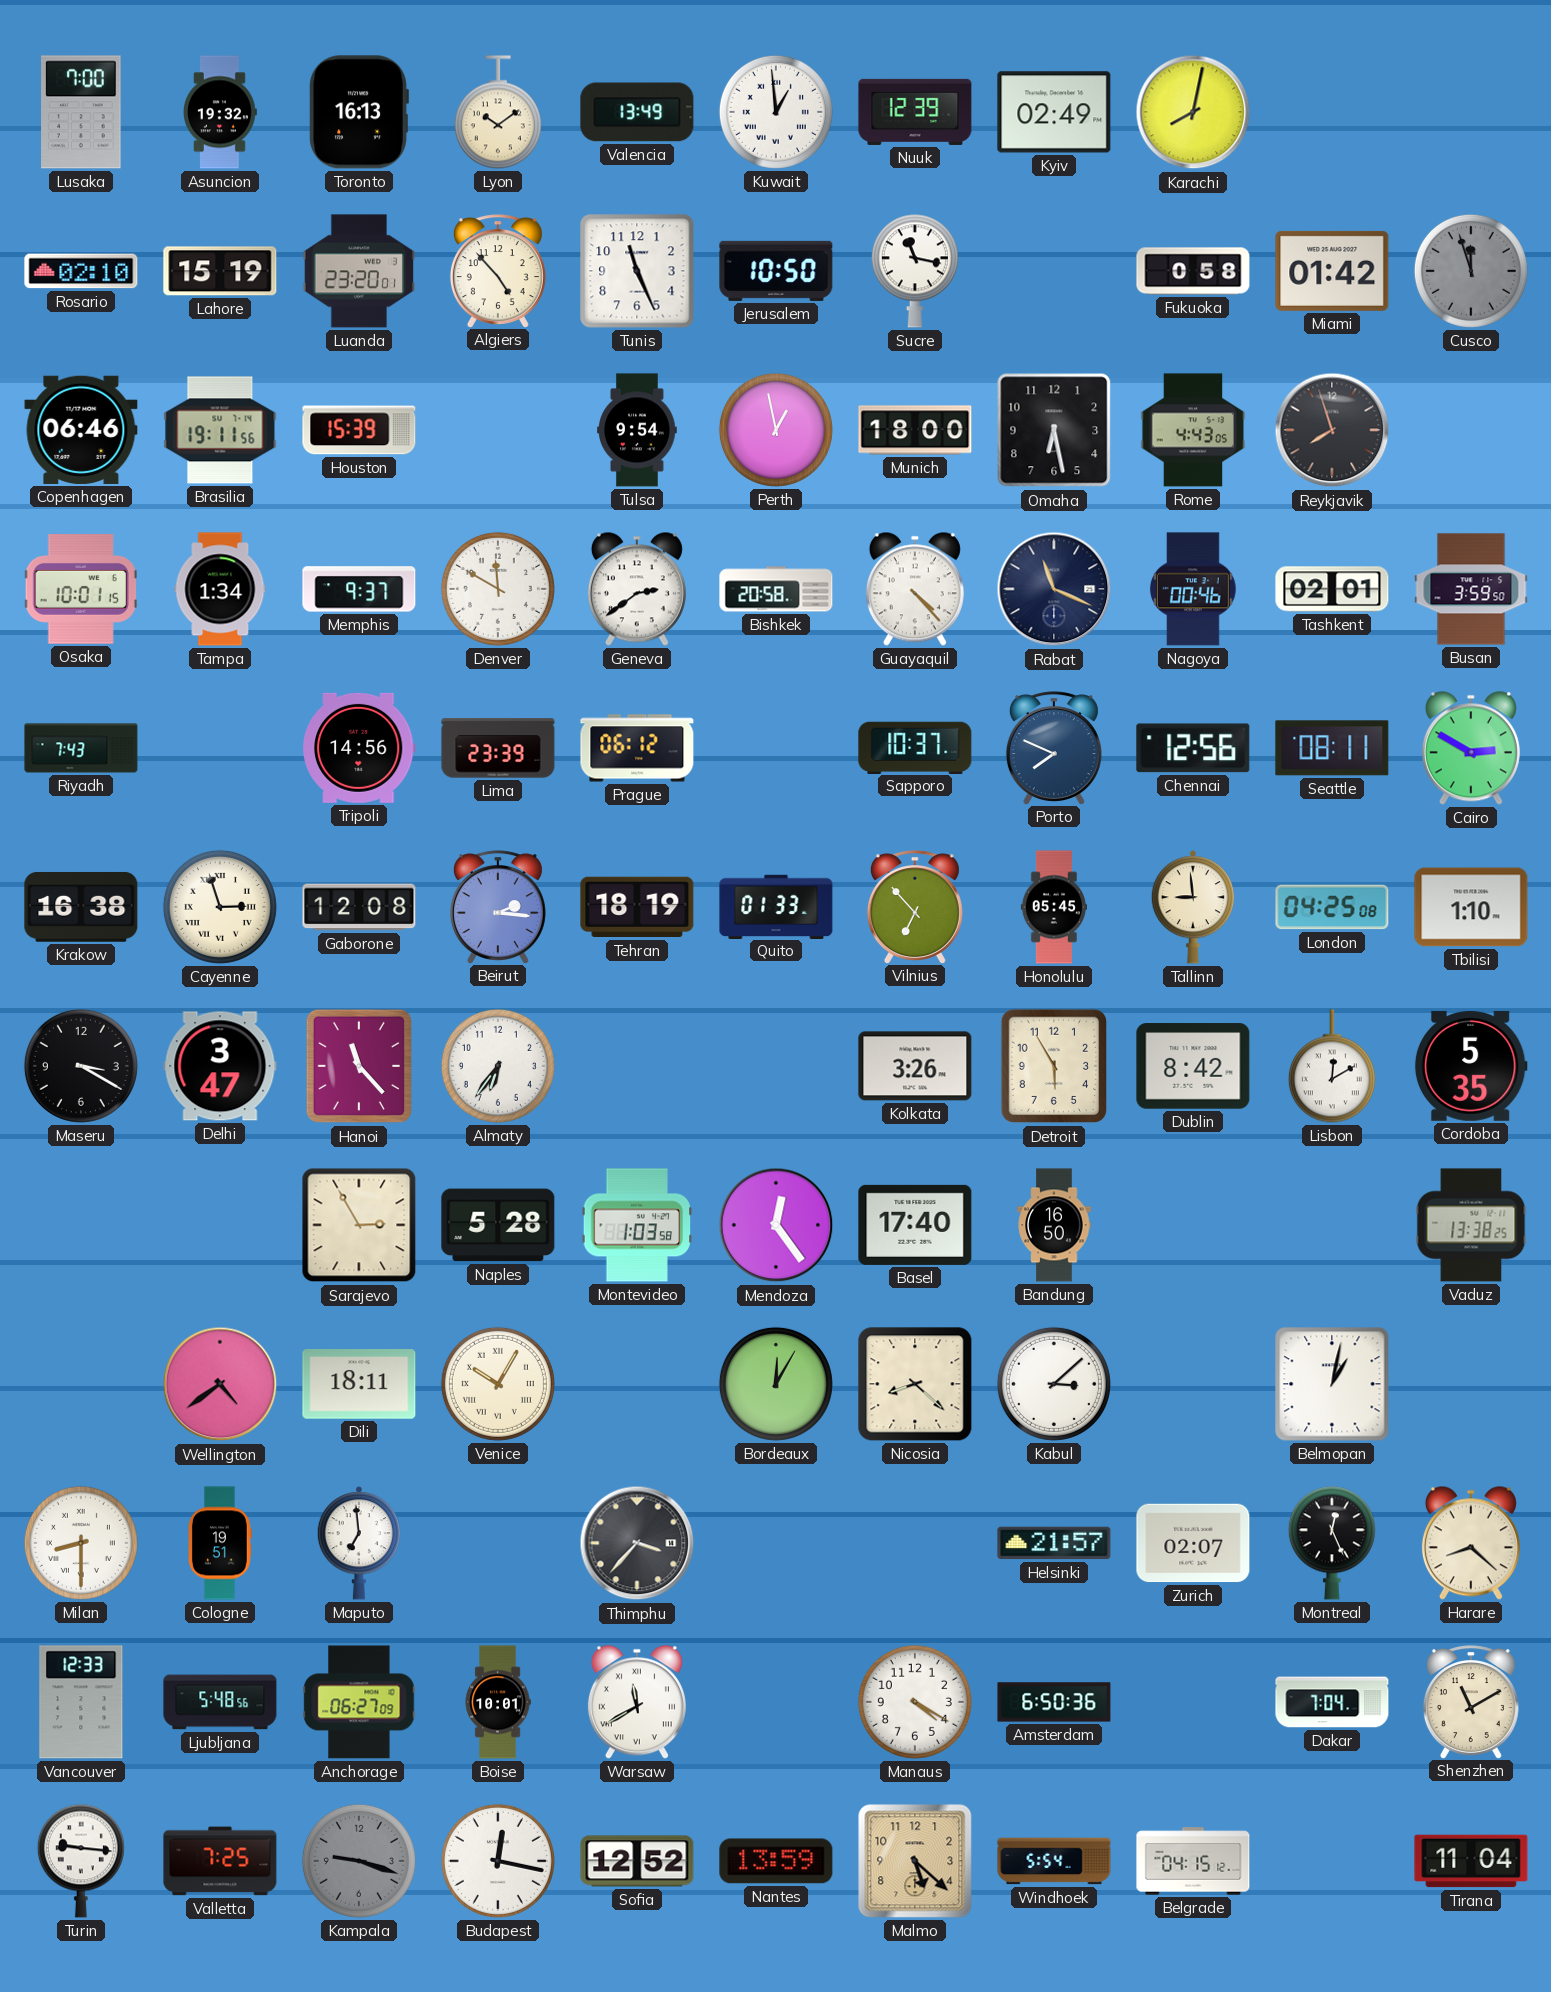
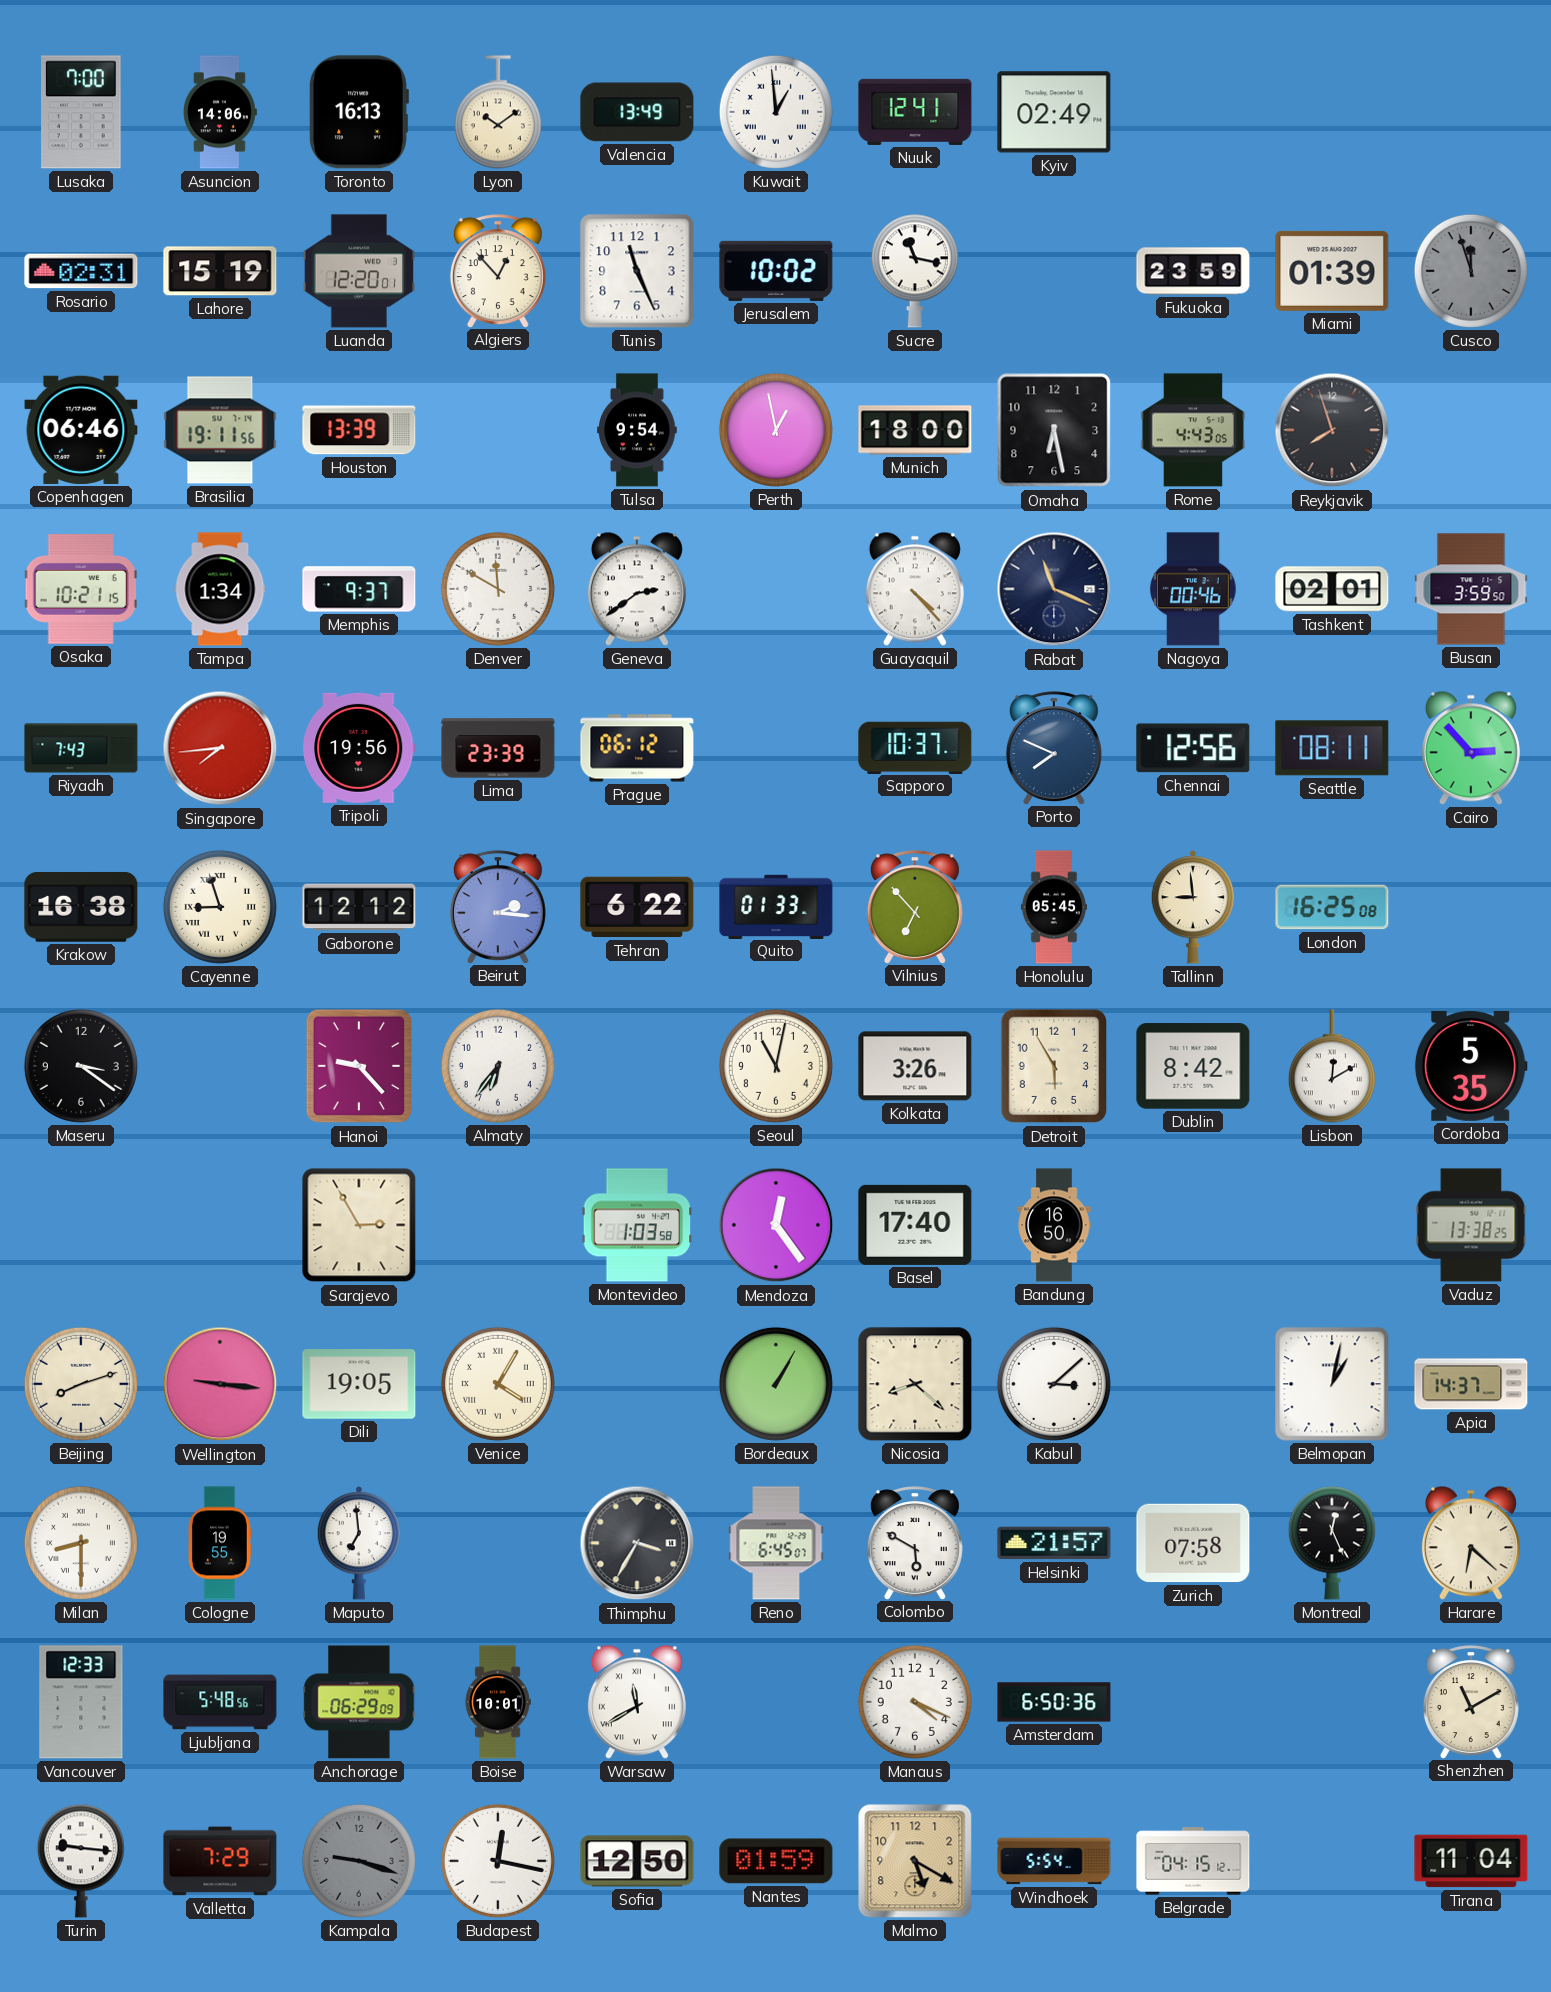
Asuncion: 19:32 -> 14:06
Nuuk: 12:39 -> 12:41
Karachi: 8:02 -> none
Rosario: 02:10 -> 02:31
Luanda: 23:20 -> 12:20
Algiers: 4:53 -> 12:53
Jerusalem: 10:50 -> 10:02
Fukuoka: 0:58 -> 23:59
Miami: 01:42 -> 01:39
Houston: 15:39 -> 13:39
Osaka: 10:01 -> 10:21
Bishkek: 20:58 -> none
Singapore: none -> 7:44
Tripoli: 14:56 -> 19:56
Cairo: 2:50 -> 2:53
Cayenne: 2:57 -> 8:57
Gaborone: 12:08 -> 12:12
Tehran: 18:19 -> 6:22
London: 04:25 -> 16:25
Tbilisi: 1:10 -> none
Maseru: 3:20 -> 3:21
Delhi: 3:47 -> none
Hanoi: 11:23 -> 9:23
Seoul: none -> 11:02
Naples: 5:28 -> none
Beijing: none -> 8:12
Wellington: 4:39 -> 9:16
Dili: 18:11 -> 19:05
Venice: 10:05 -> 4:05
Bordeaux: 12:05 -> 1:05
Apia: none -> 14:37
Cologne: 19:51 -> 19:55
Thimphu: 3:37 -> 3:35
Reno: none -> 6:45
Colombo: none -> 5:50
Zurich: 02:07 -> 07:58
Harare: 8:22 -> 6:22
Anchorage: 06:27 -> 06:29
Manaus: 4:20 -> 4:19
Dakar: 7:04 -> none
Valletta: 7:25 -> 7:29
Sofia: 12:52 -> 12:50
Nantes: 13:59 -> 01:59
Malmo: 5:22 -> 5:20
